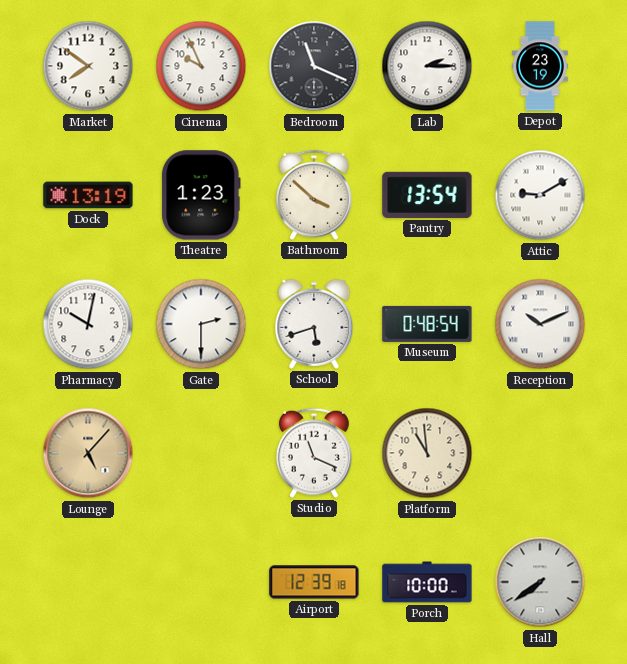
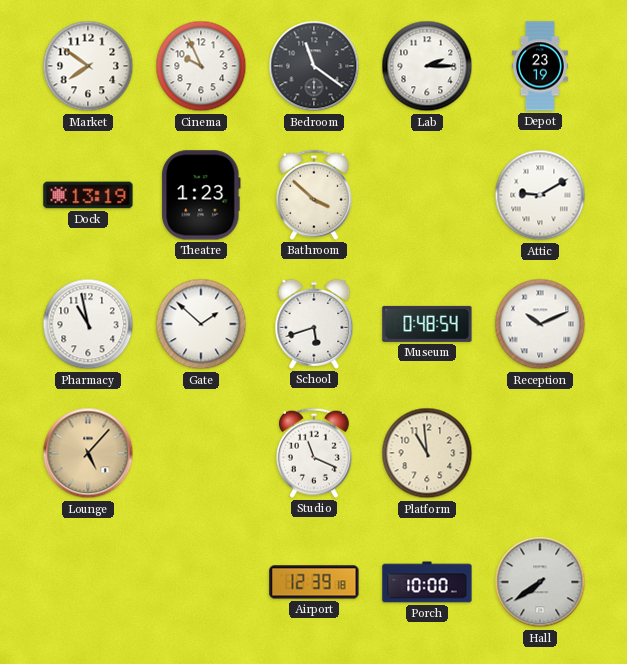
Bedroom: 11:19 -> 11:21
Pantry: 13:54 -> none
Pharmacy: 10:02 -> 10:58
Gate: 2:30 -> 1:52
